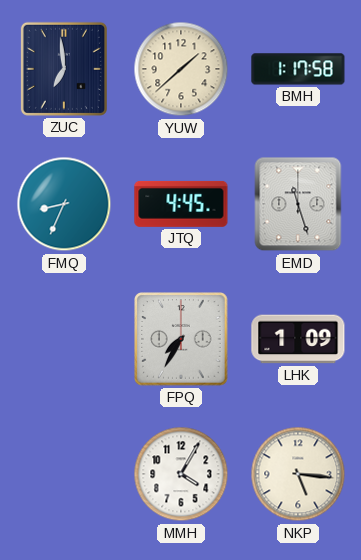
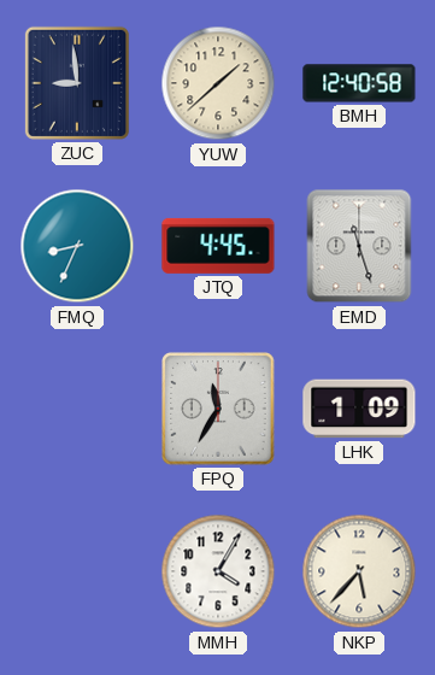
ZUC: 6:59 -> 8:59
BMH: 1:17 -> 12:40
FPQ: 7:35 -> 11:35
NKP: 5:16 -> 5:37
